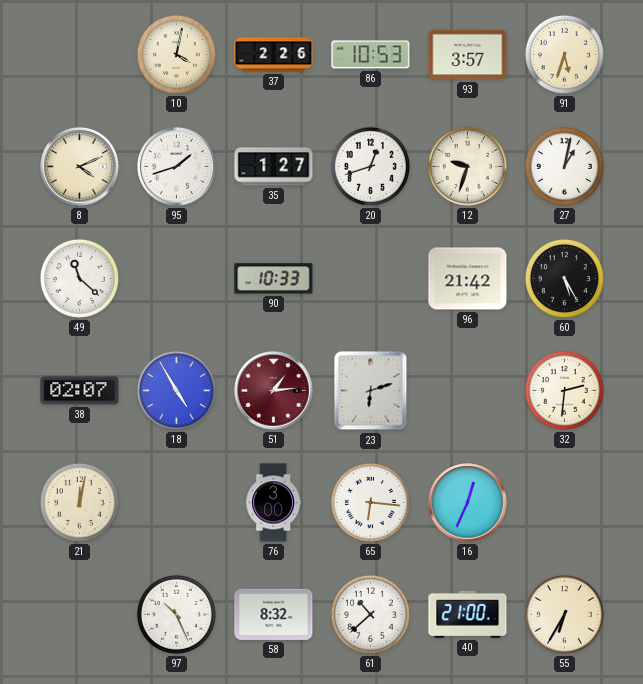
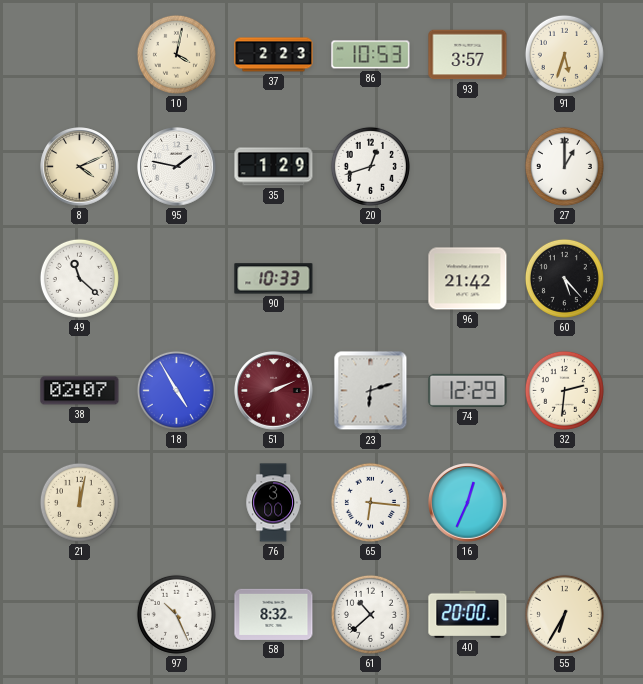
37: 2:26 -> 2:23
95: 1:42 -> 1:47
35: 1:27 -> 1:29
12: 9:33 -> none
27: 1:02 -> 1:00
60: 5:25 -> 5:23
51: 1:14 -> 2:11
74: none -> 12:29
40: 21:00 -> 20:00
